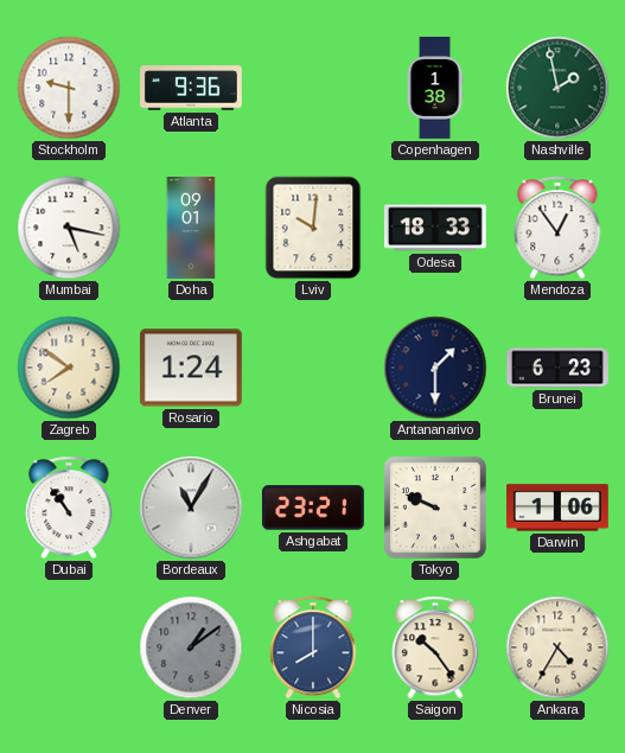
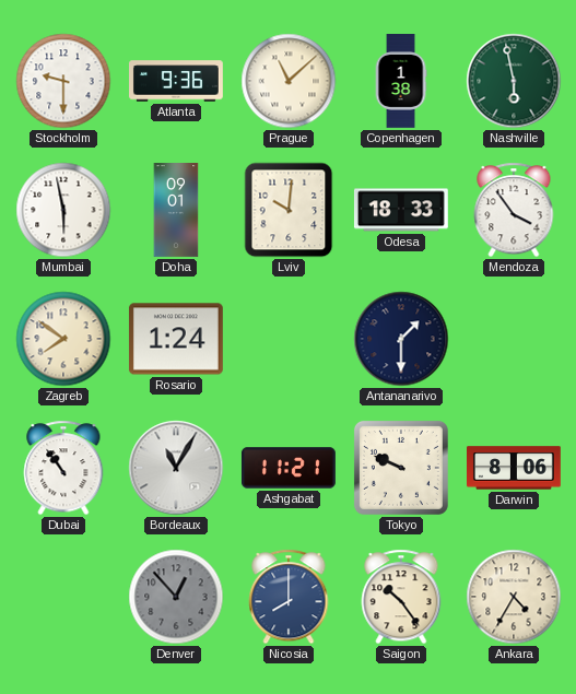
Prague: none -> 11:08
Nashville: 1:58 -> 5:58
Mumbai: 5:17 -> 5:58
Mendoza: 12:54 -> 3:54
Brunei: 6:23 -> none
Ashgabat: 23:21 -> 11:21
Darwin: 1:06 -> 8:06
Denver: 1:09 -> 12:53
